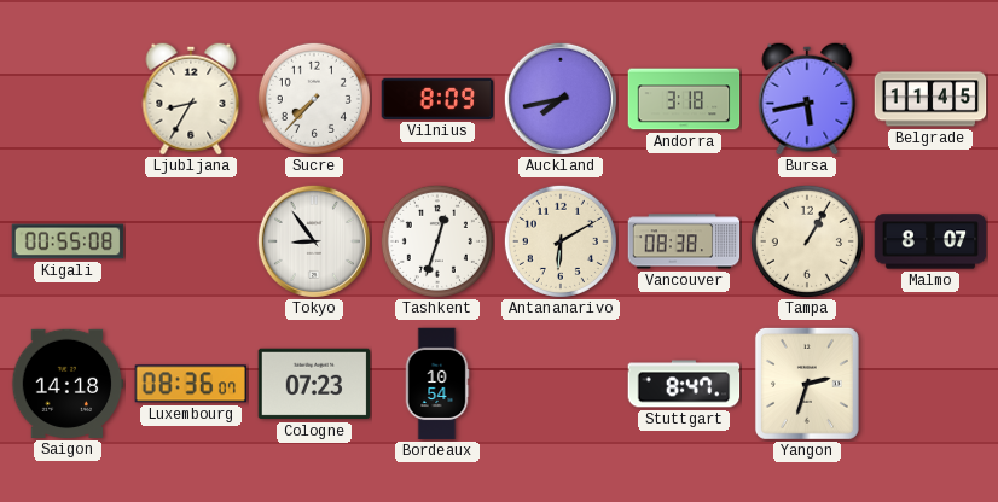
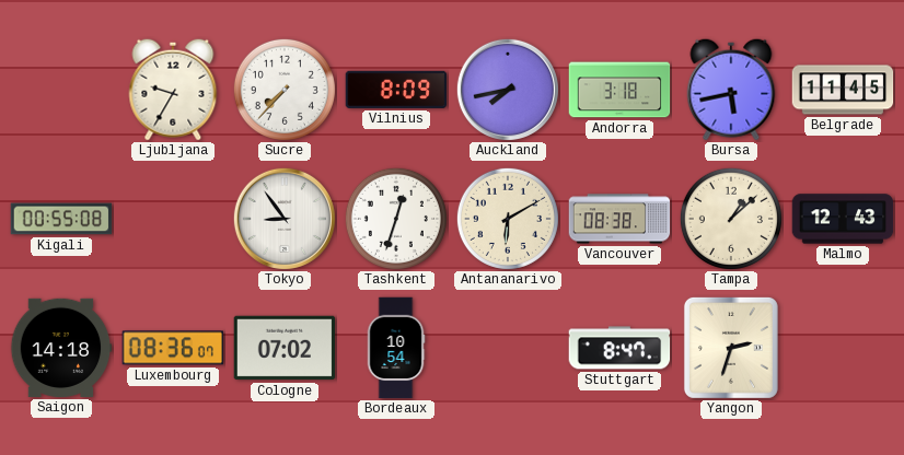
Ljubljana: 8:35 -> 9:35
Tampa: 1:05 -> 1:08
Malmo: 8:07 -> 12:43
Cologne: 07:23 -> 07:02
